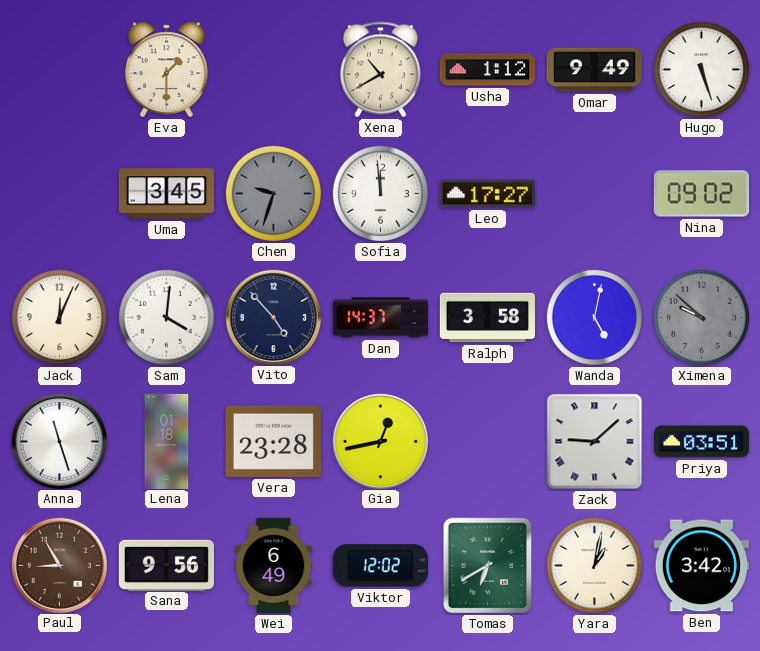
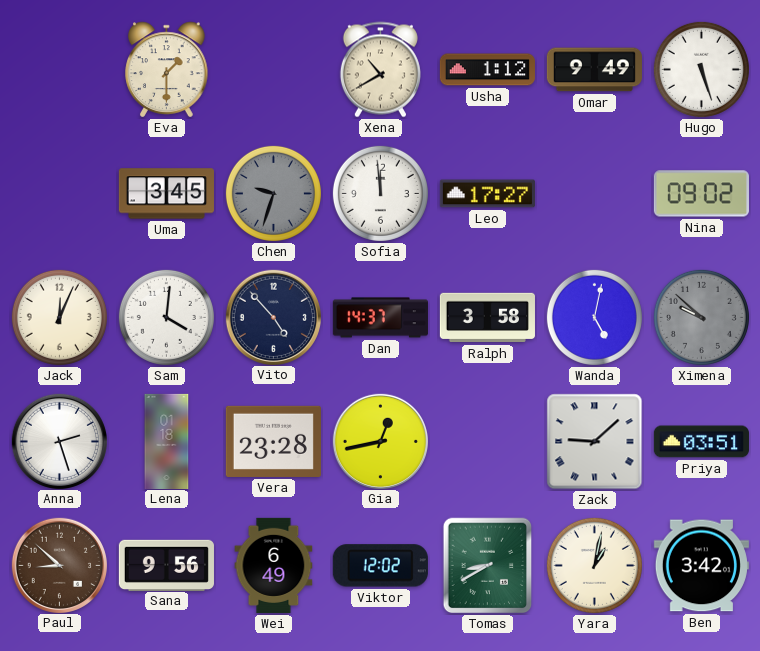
Anna: 11:27 -> 2:27
Paul: 8:55 -> 8:52
Tomas: 6:40 -> 8:40
